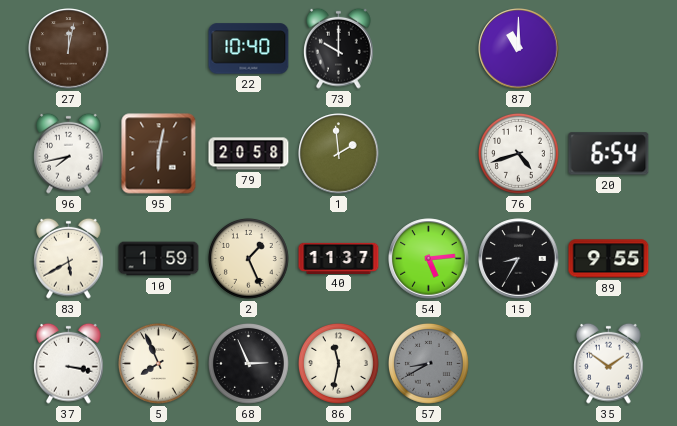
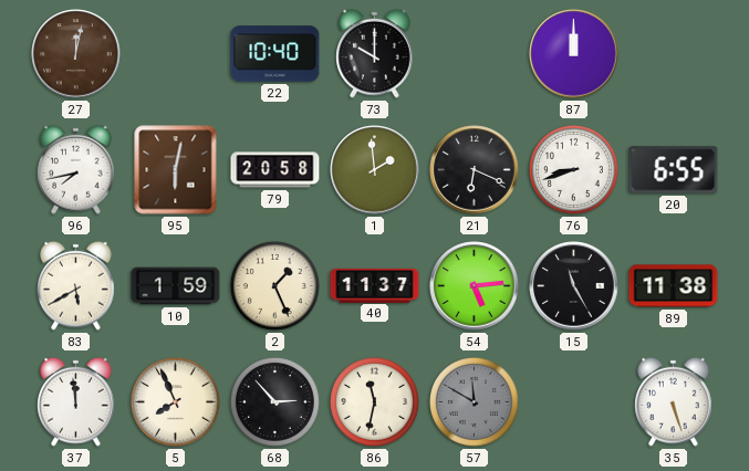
87: 11:00 -> 12:00
21: none -> 6:19
76: 4:42 -> 8:42
20: 6:54 -> 6:55
15: 8:35 -> 11:25
89: 9:55 -> 11:38
37: 3:17 -> 11:59
68: 2:56 -> 2:53
57: 8:40 -> 11:50
35: 1:51 -> 5:27
